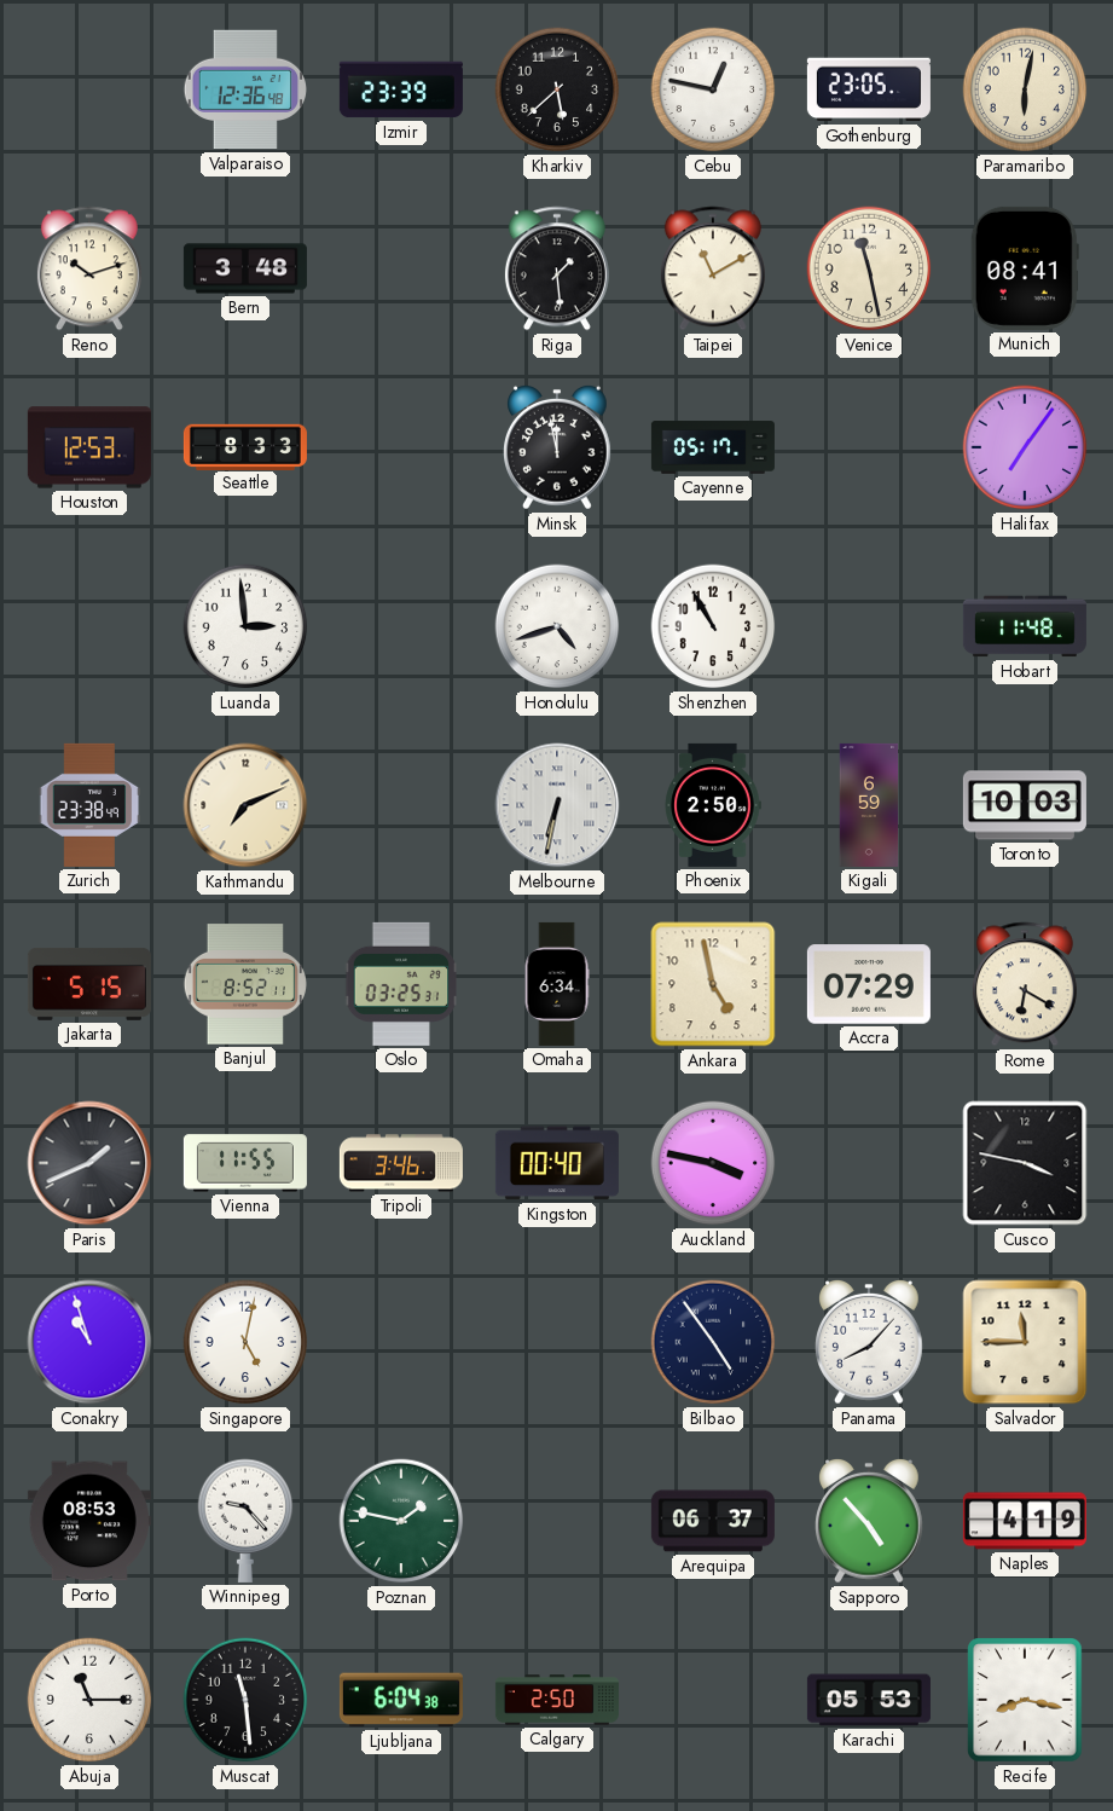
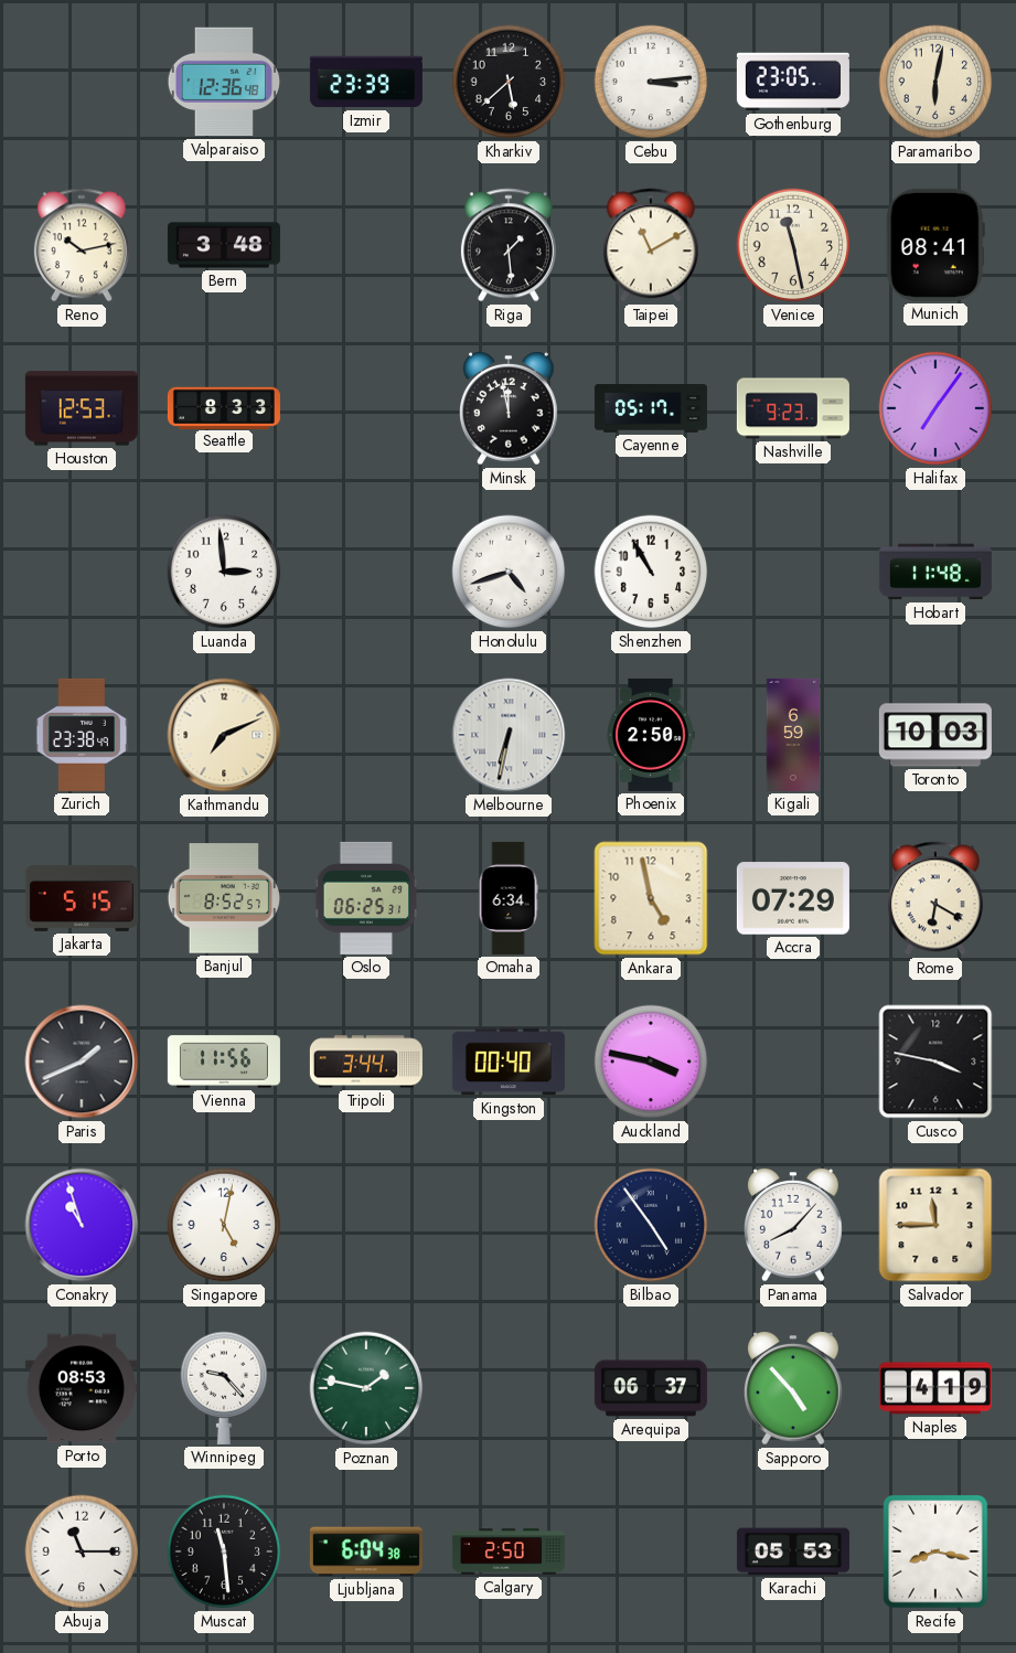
Cebu: 12:47 -> 3:14
Reno: 10:12 -> 10:13
Nashville: none -> 9:23
Banjul: 8:52:11 -> 8:52:57
Oslo: 03:25 -> 06:25
Vienna: 11:55 -> 11:56
Tripoli: 3:46 -> 3:44
